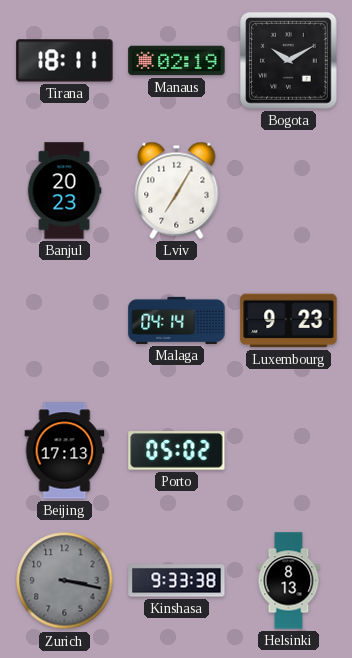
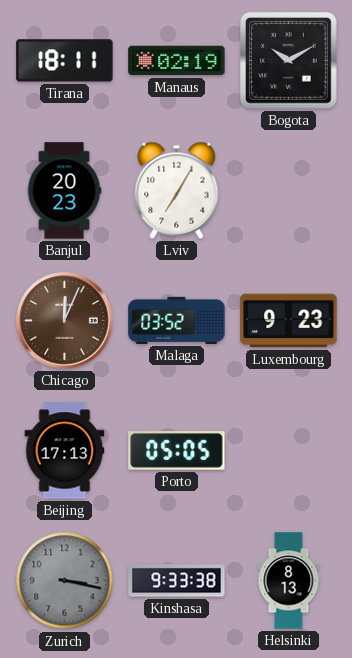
Chicago: none -> 12:04
Malaga: 04:14 -> 03:52
Porto: 05:02 -> 05:05
